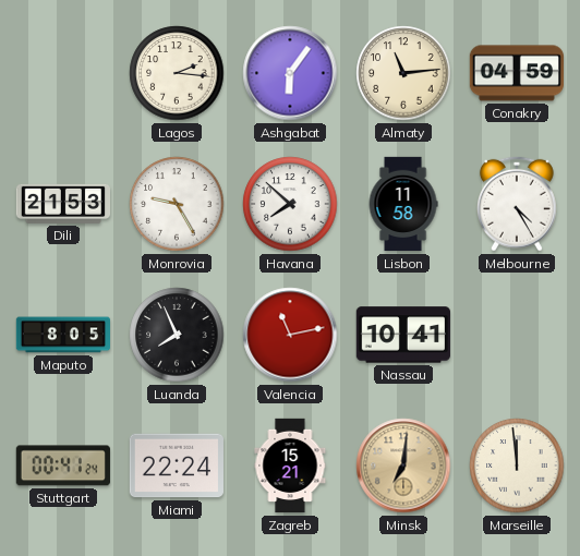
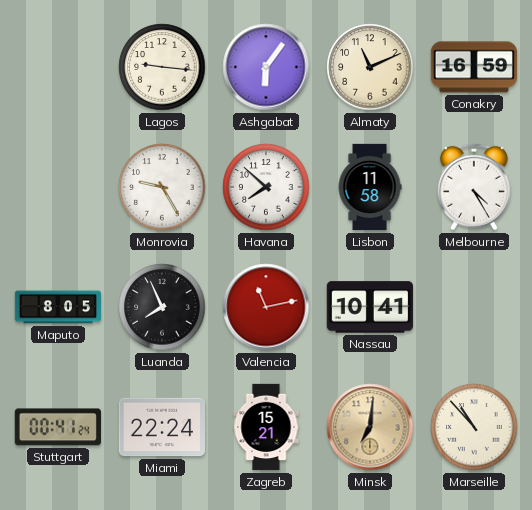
Lagos: 2:16 -> 9:16
Almaty: 11:14 -> 11:11
Conakry: 04:59 -> 16:59
Dili: 21:53 -> none
Marseille: 11:59 -> 10:53
